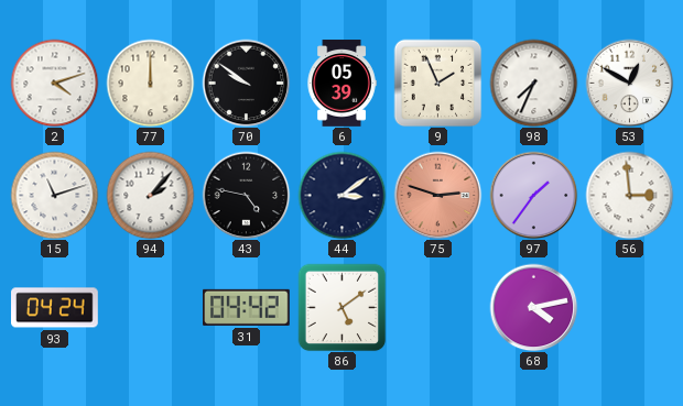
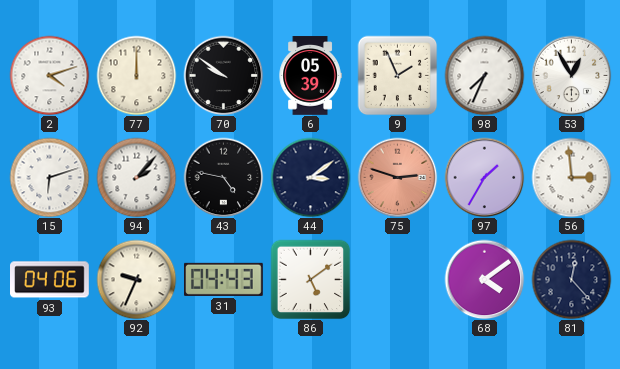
53: 12:50 -> 12:55
15: 11:12 -> 6:12
97: 1:36 -> 1:35
93: 04:24 -> 04:06
92: none -> 9:34
31: 04:42 -> 04:43
68: 4:13 -> 4:09
81: none -> 12:23
